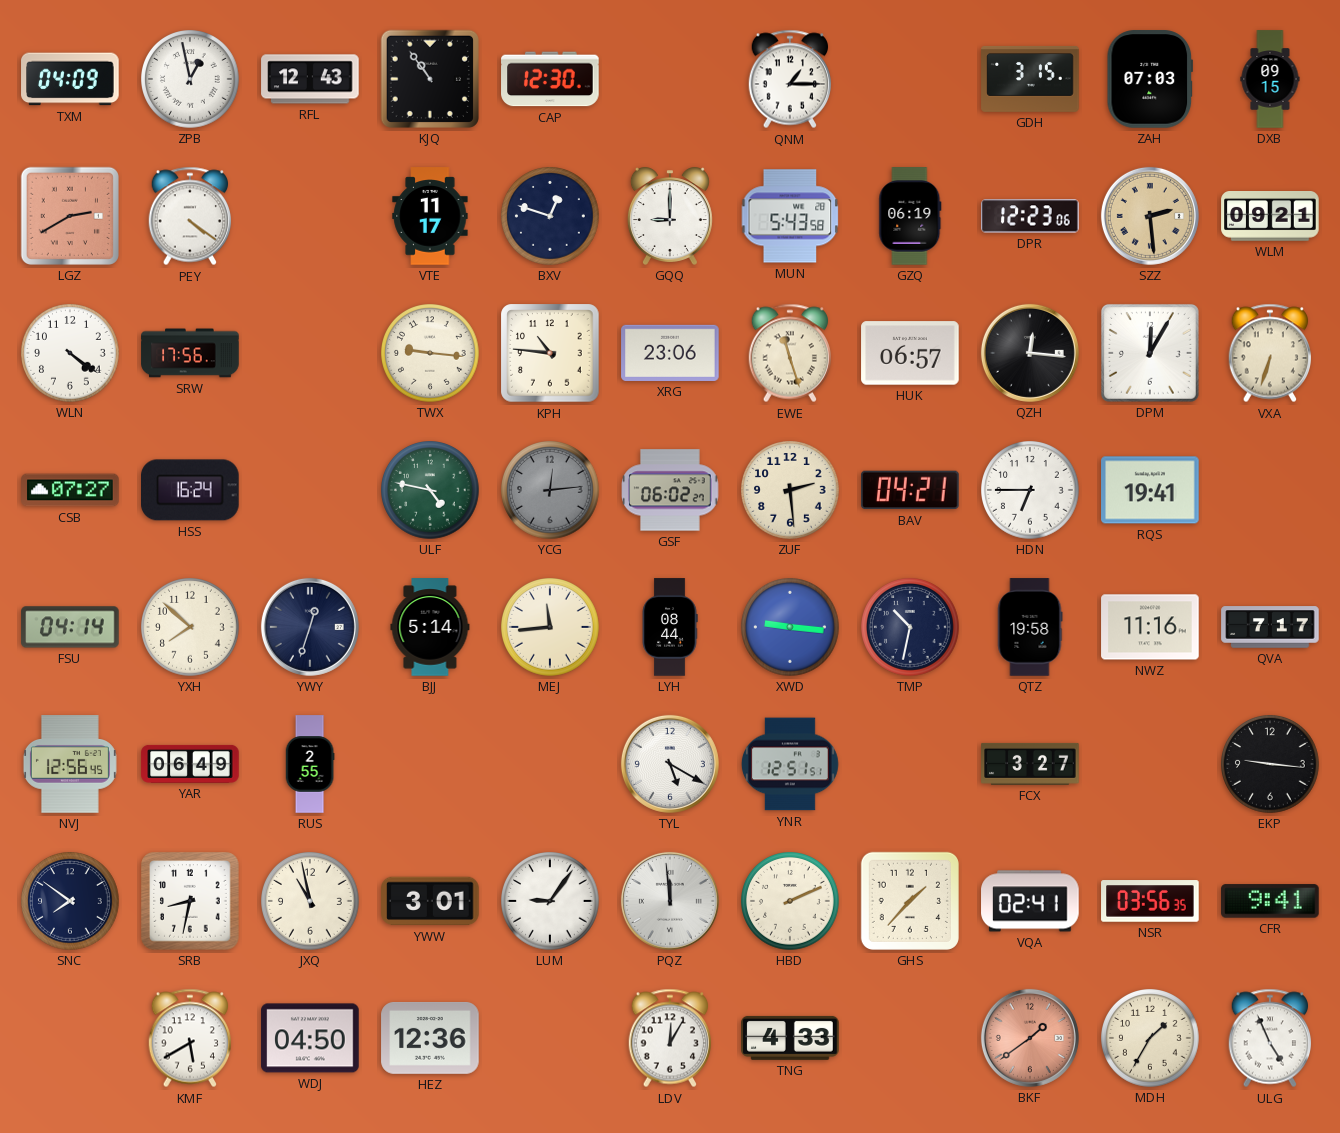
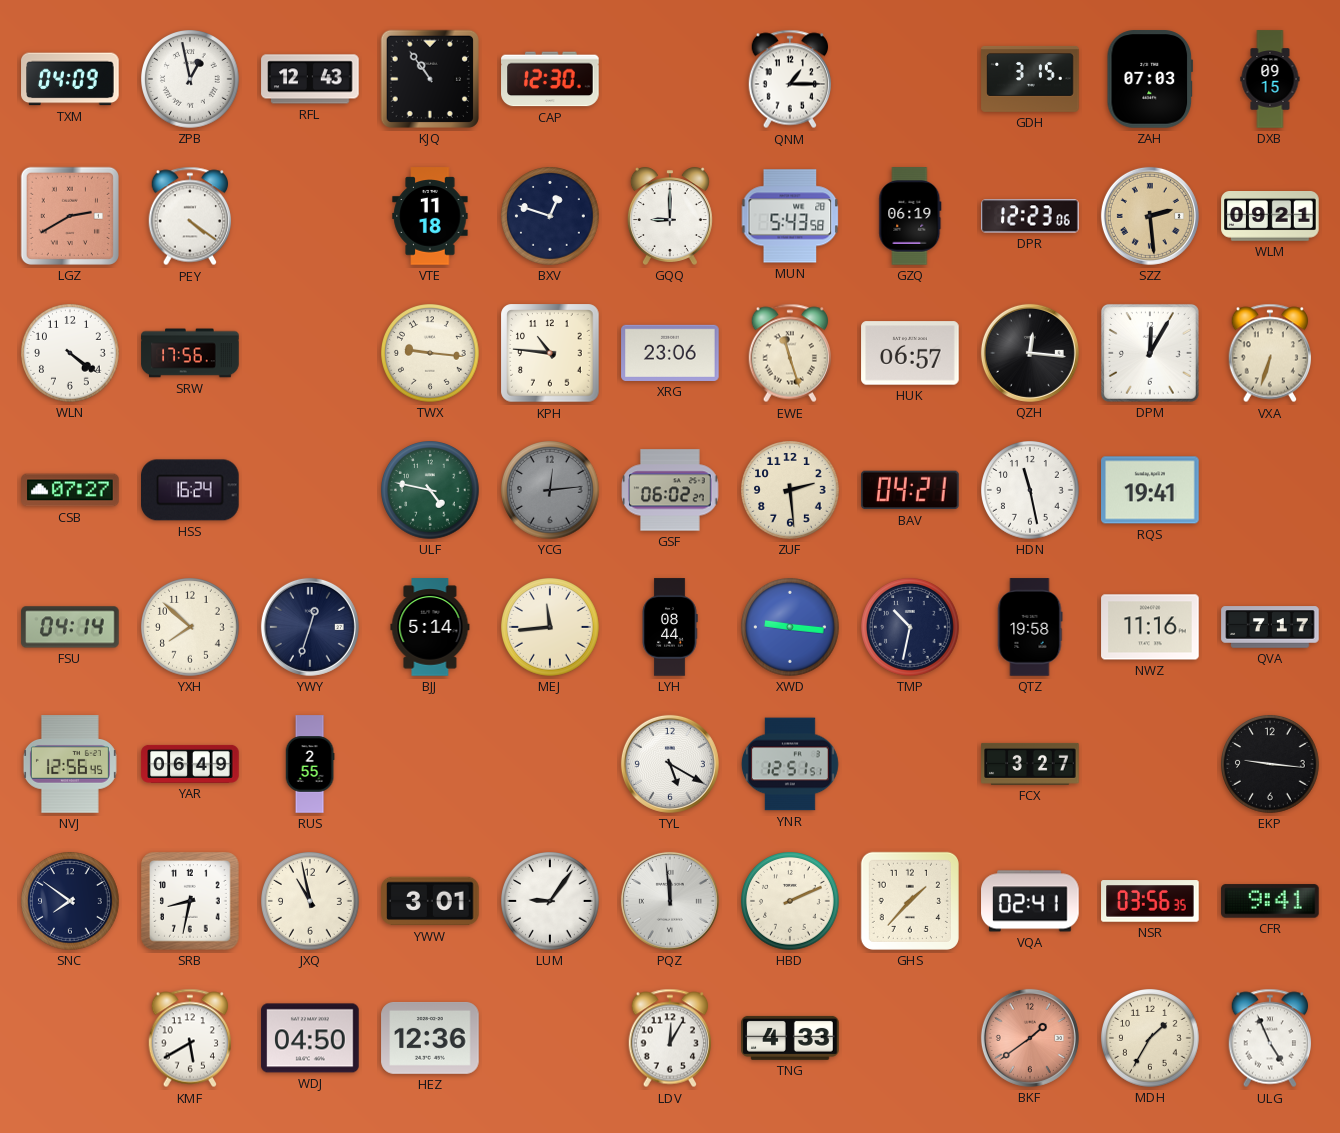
VTE: 11:17 -> 11:18
HDN: 6:45 -> 11:28
